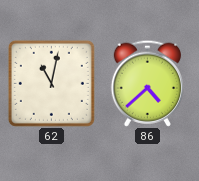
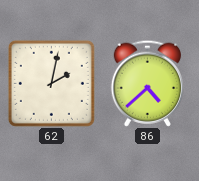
62: 11:02 -> 2:02
